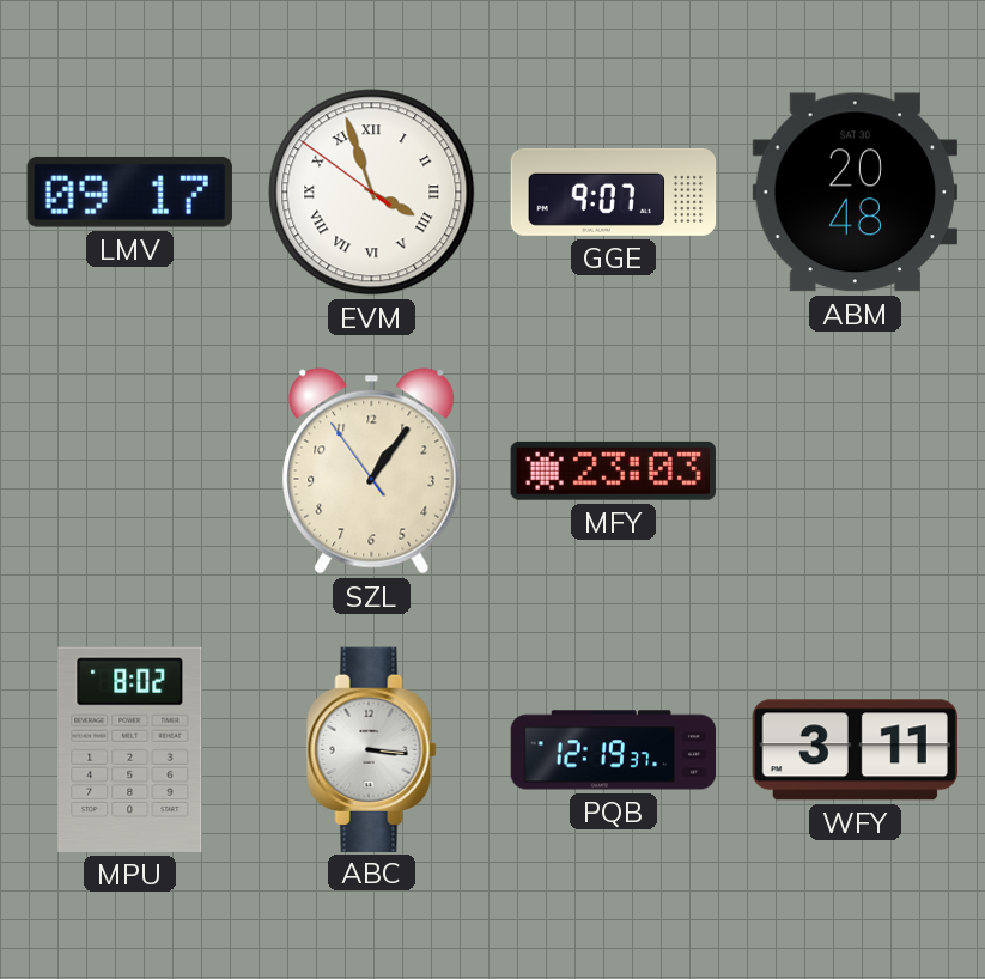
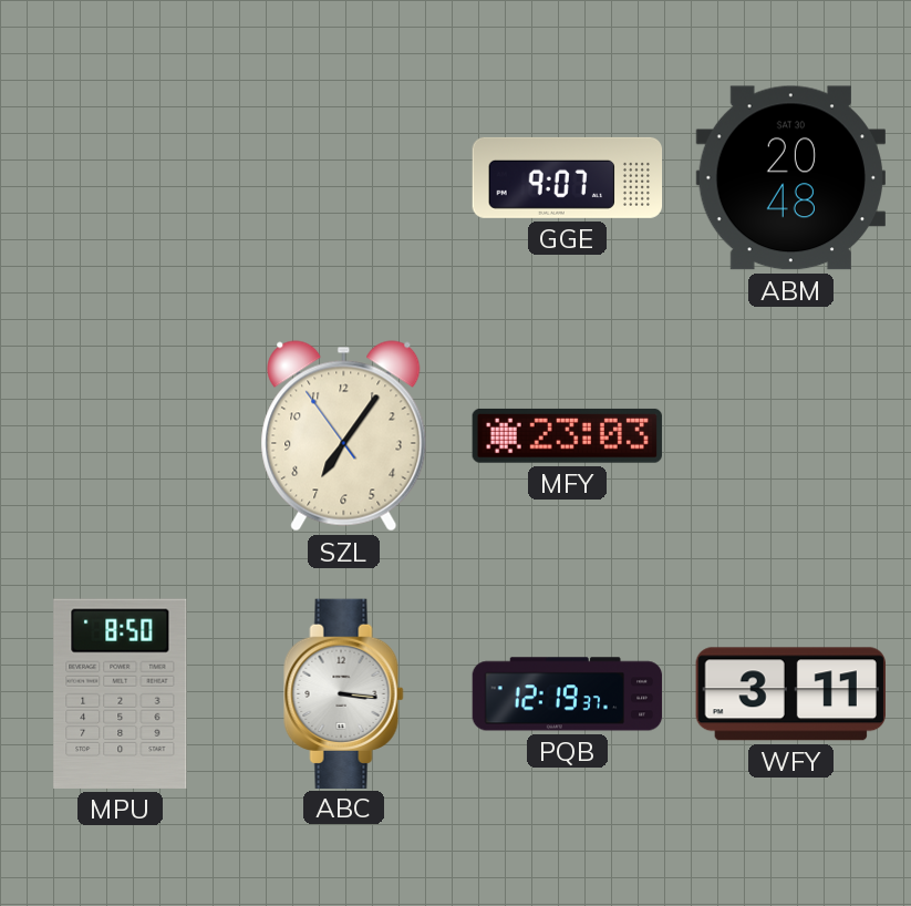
LMV: 09:17 -> none
EVM: 3:56 -> none
SZL: 1:05 -> 7:05
MPU: 8:02 -> 8:50
